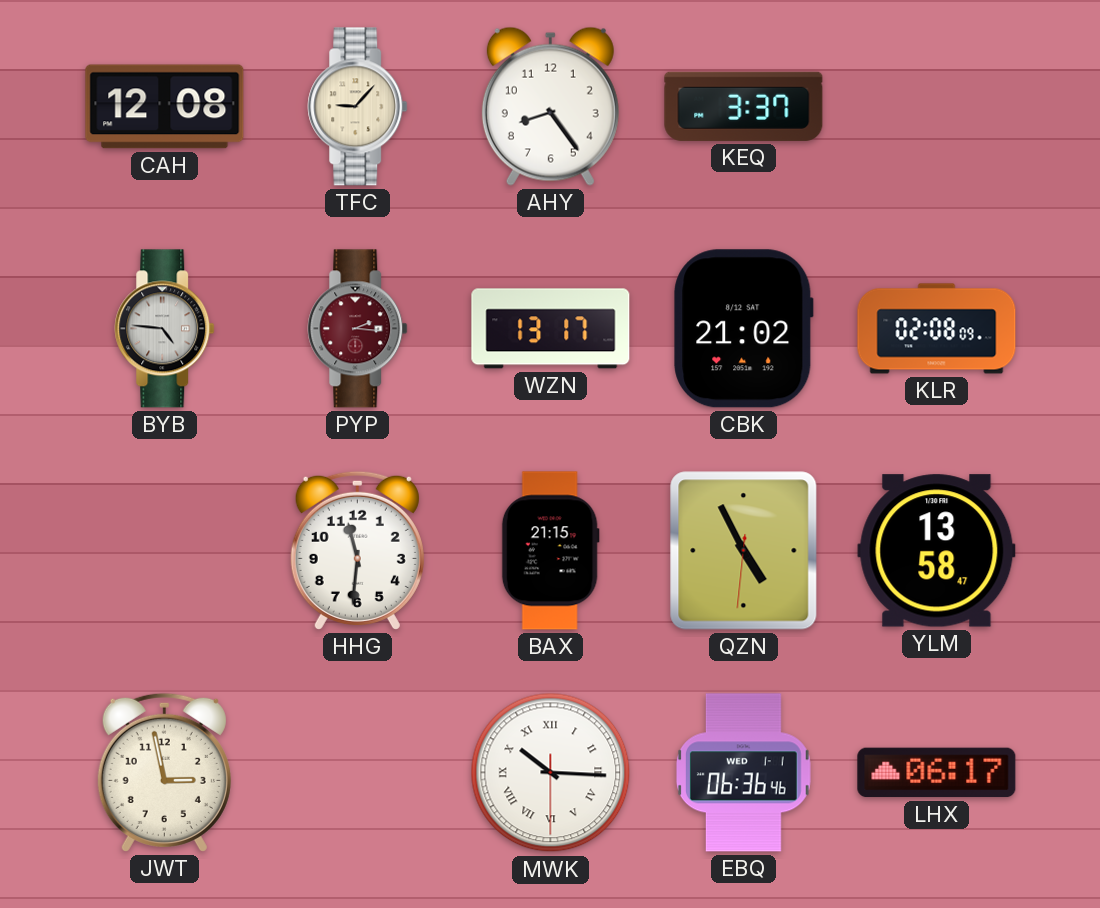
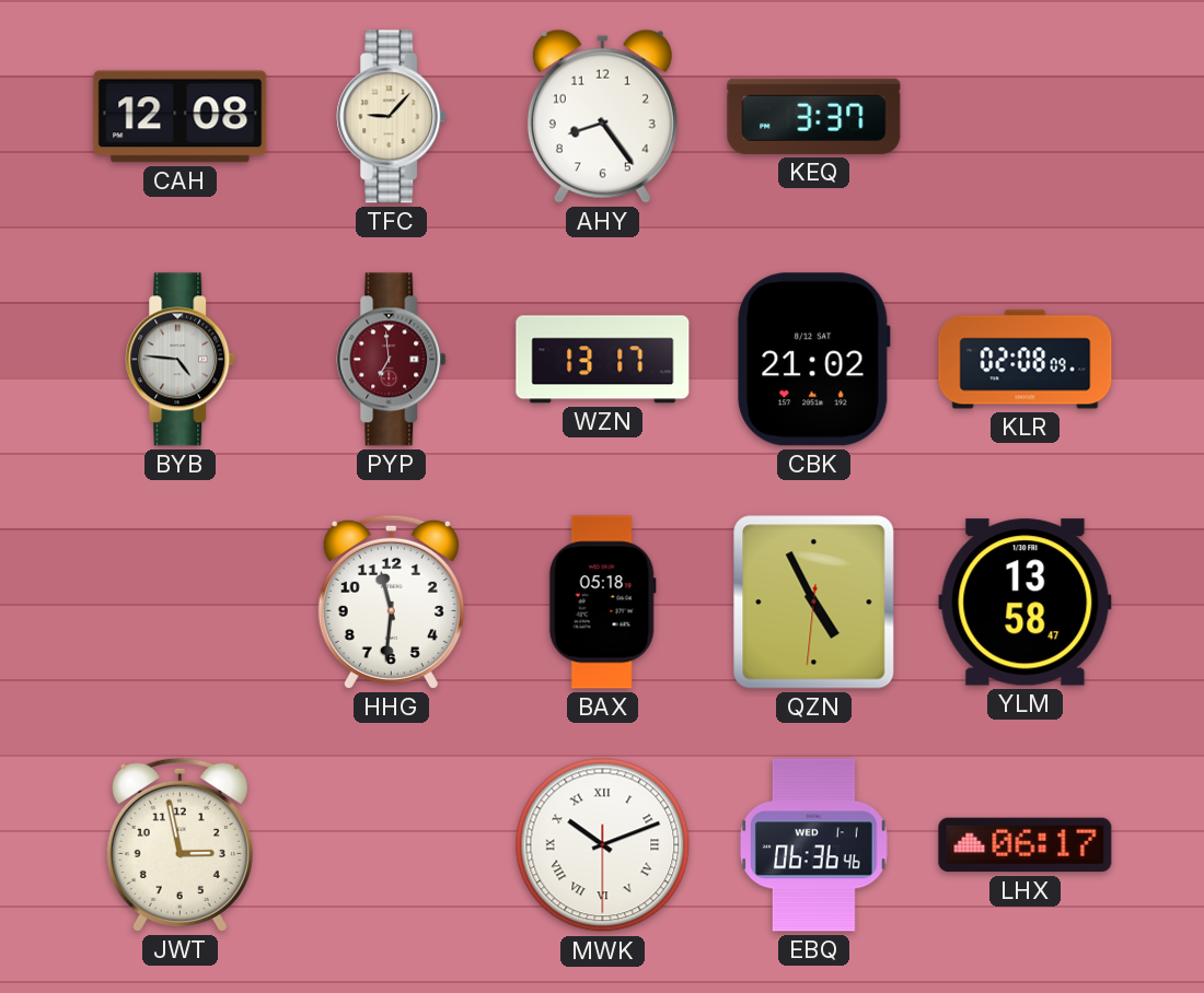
PYP: 2:16 -> 6:59
BAX: 21:15 -> 05:18
MWK: 10:15 -> 10:11
